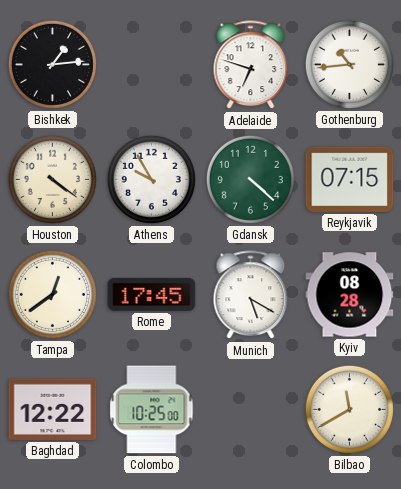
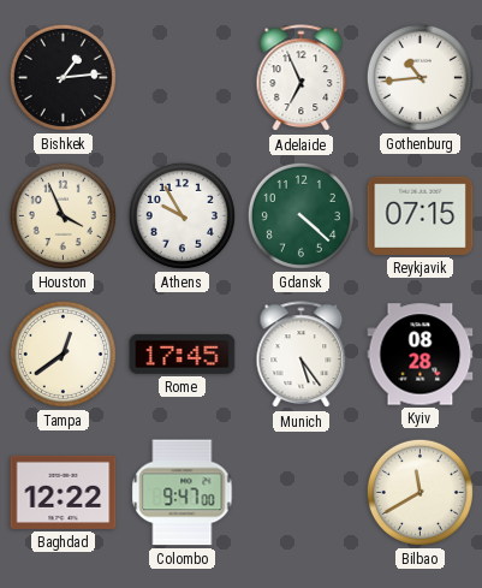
Adelaide: 6:48 -> 6:56
Houston: 4:21 -> 3:56
Munich: 5:20 -> 5:24
Colombo: 10:25 -> 9:47
